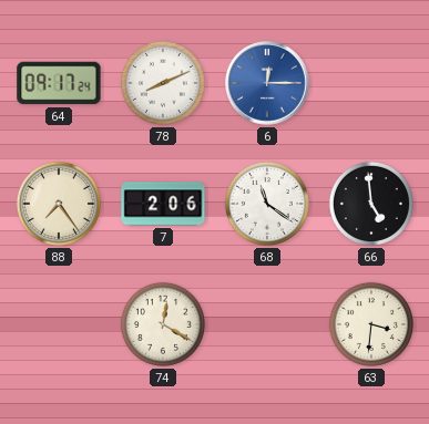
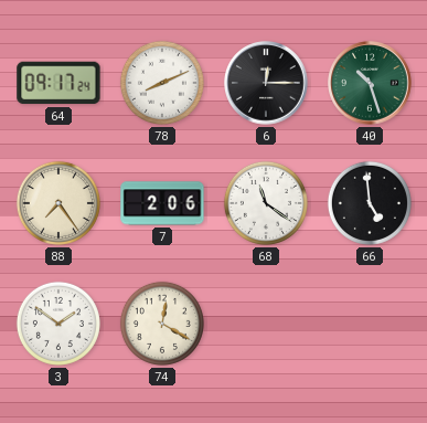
6 dial: blue -> black
40: none -> 10:27
3: none -> 1:51
63: 3:31 -> none
